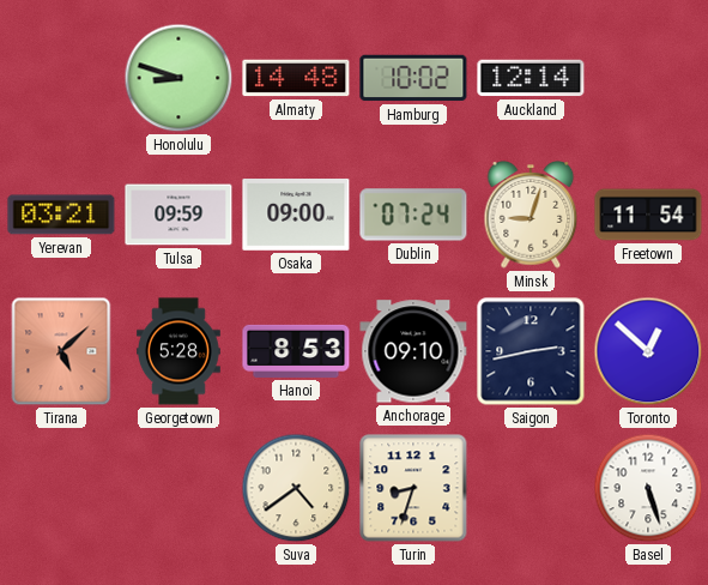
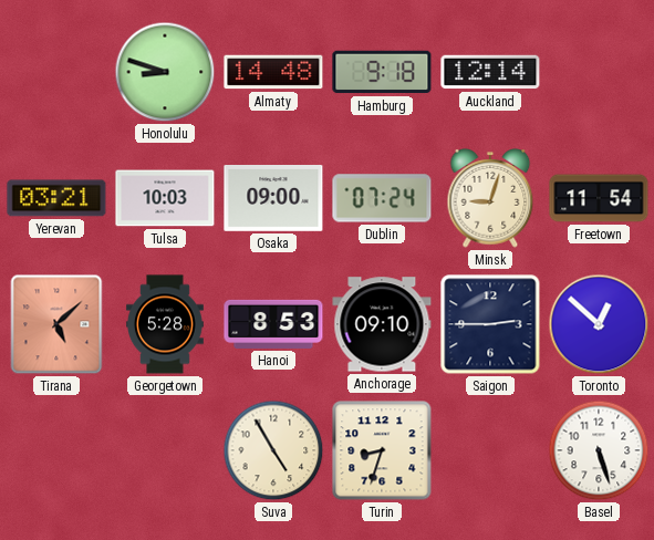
Hamburg: 10:02 -> 9:18
Tulsa: 09:59 -> 10:03
Saigon: 2:43 -> 2:45
Suva: 4:39 -> 4:55
